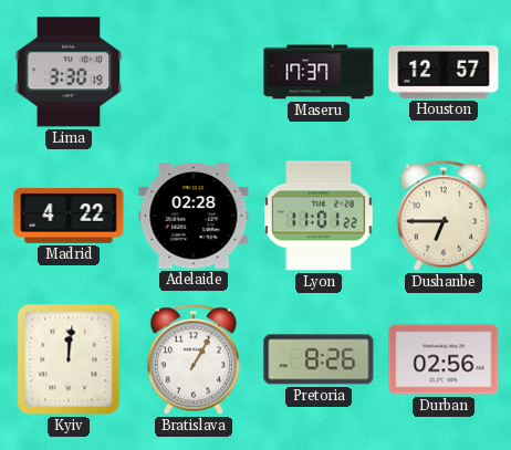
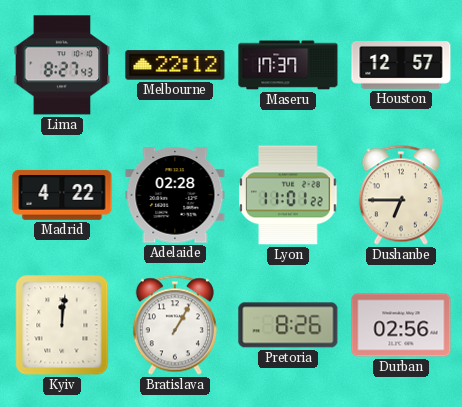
Lima: 3:30 -> 8:27
Melbourne: none -> 22:12
